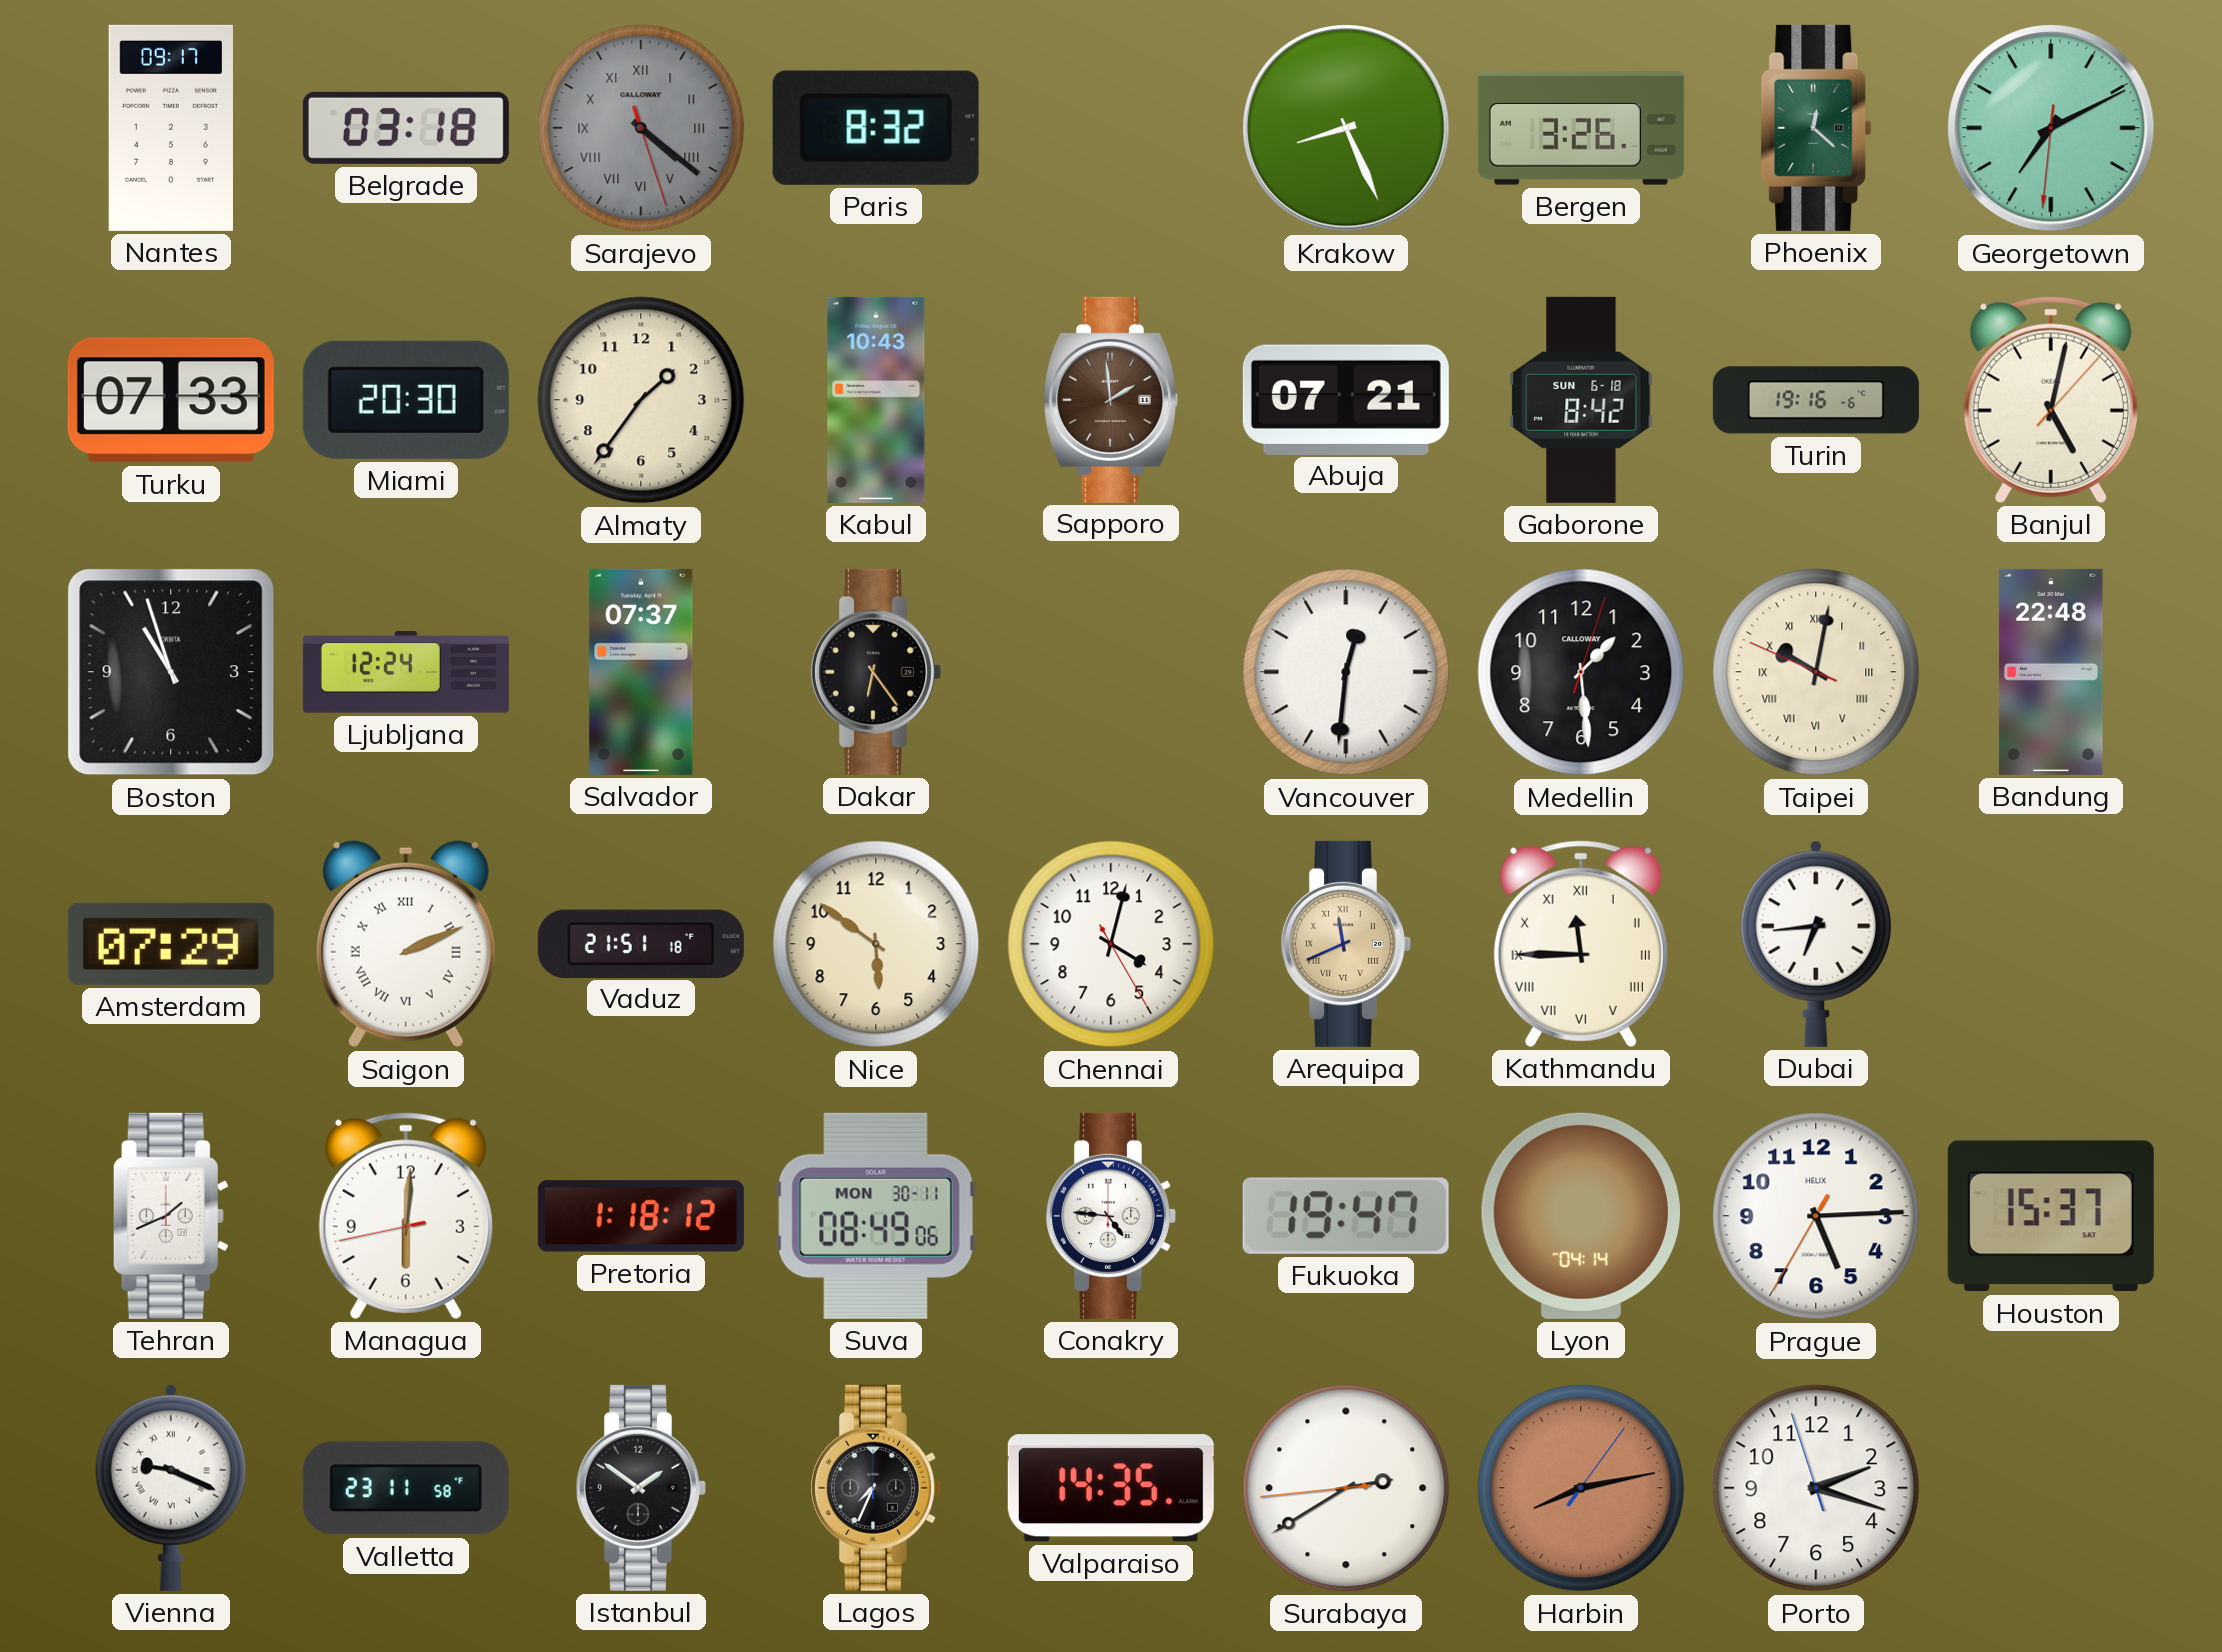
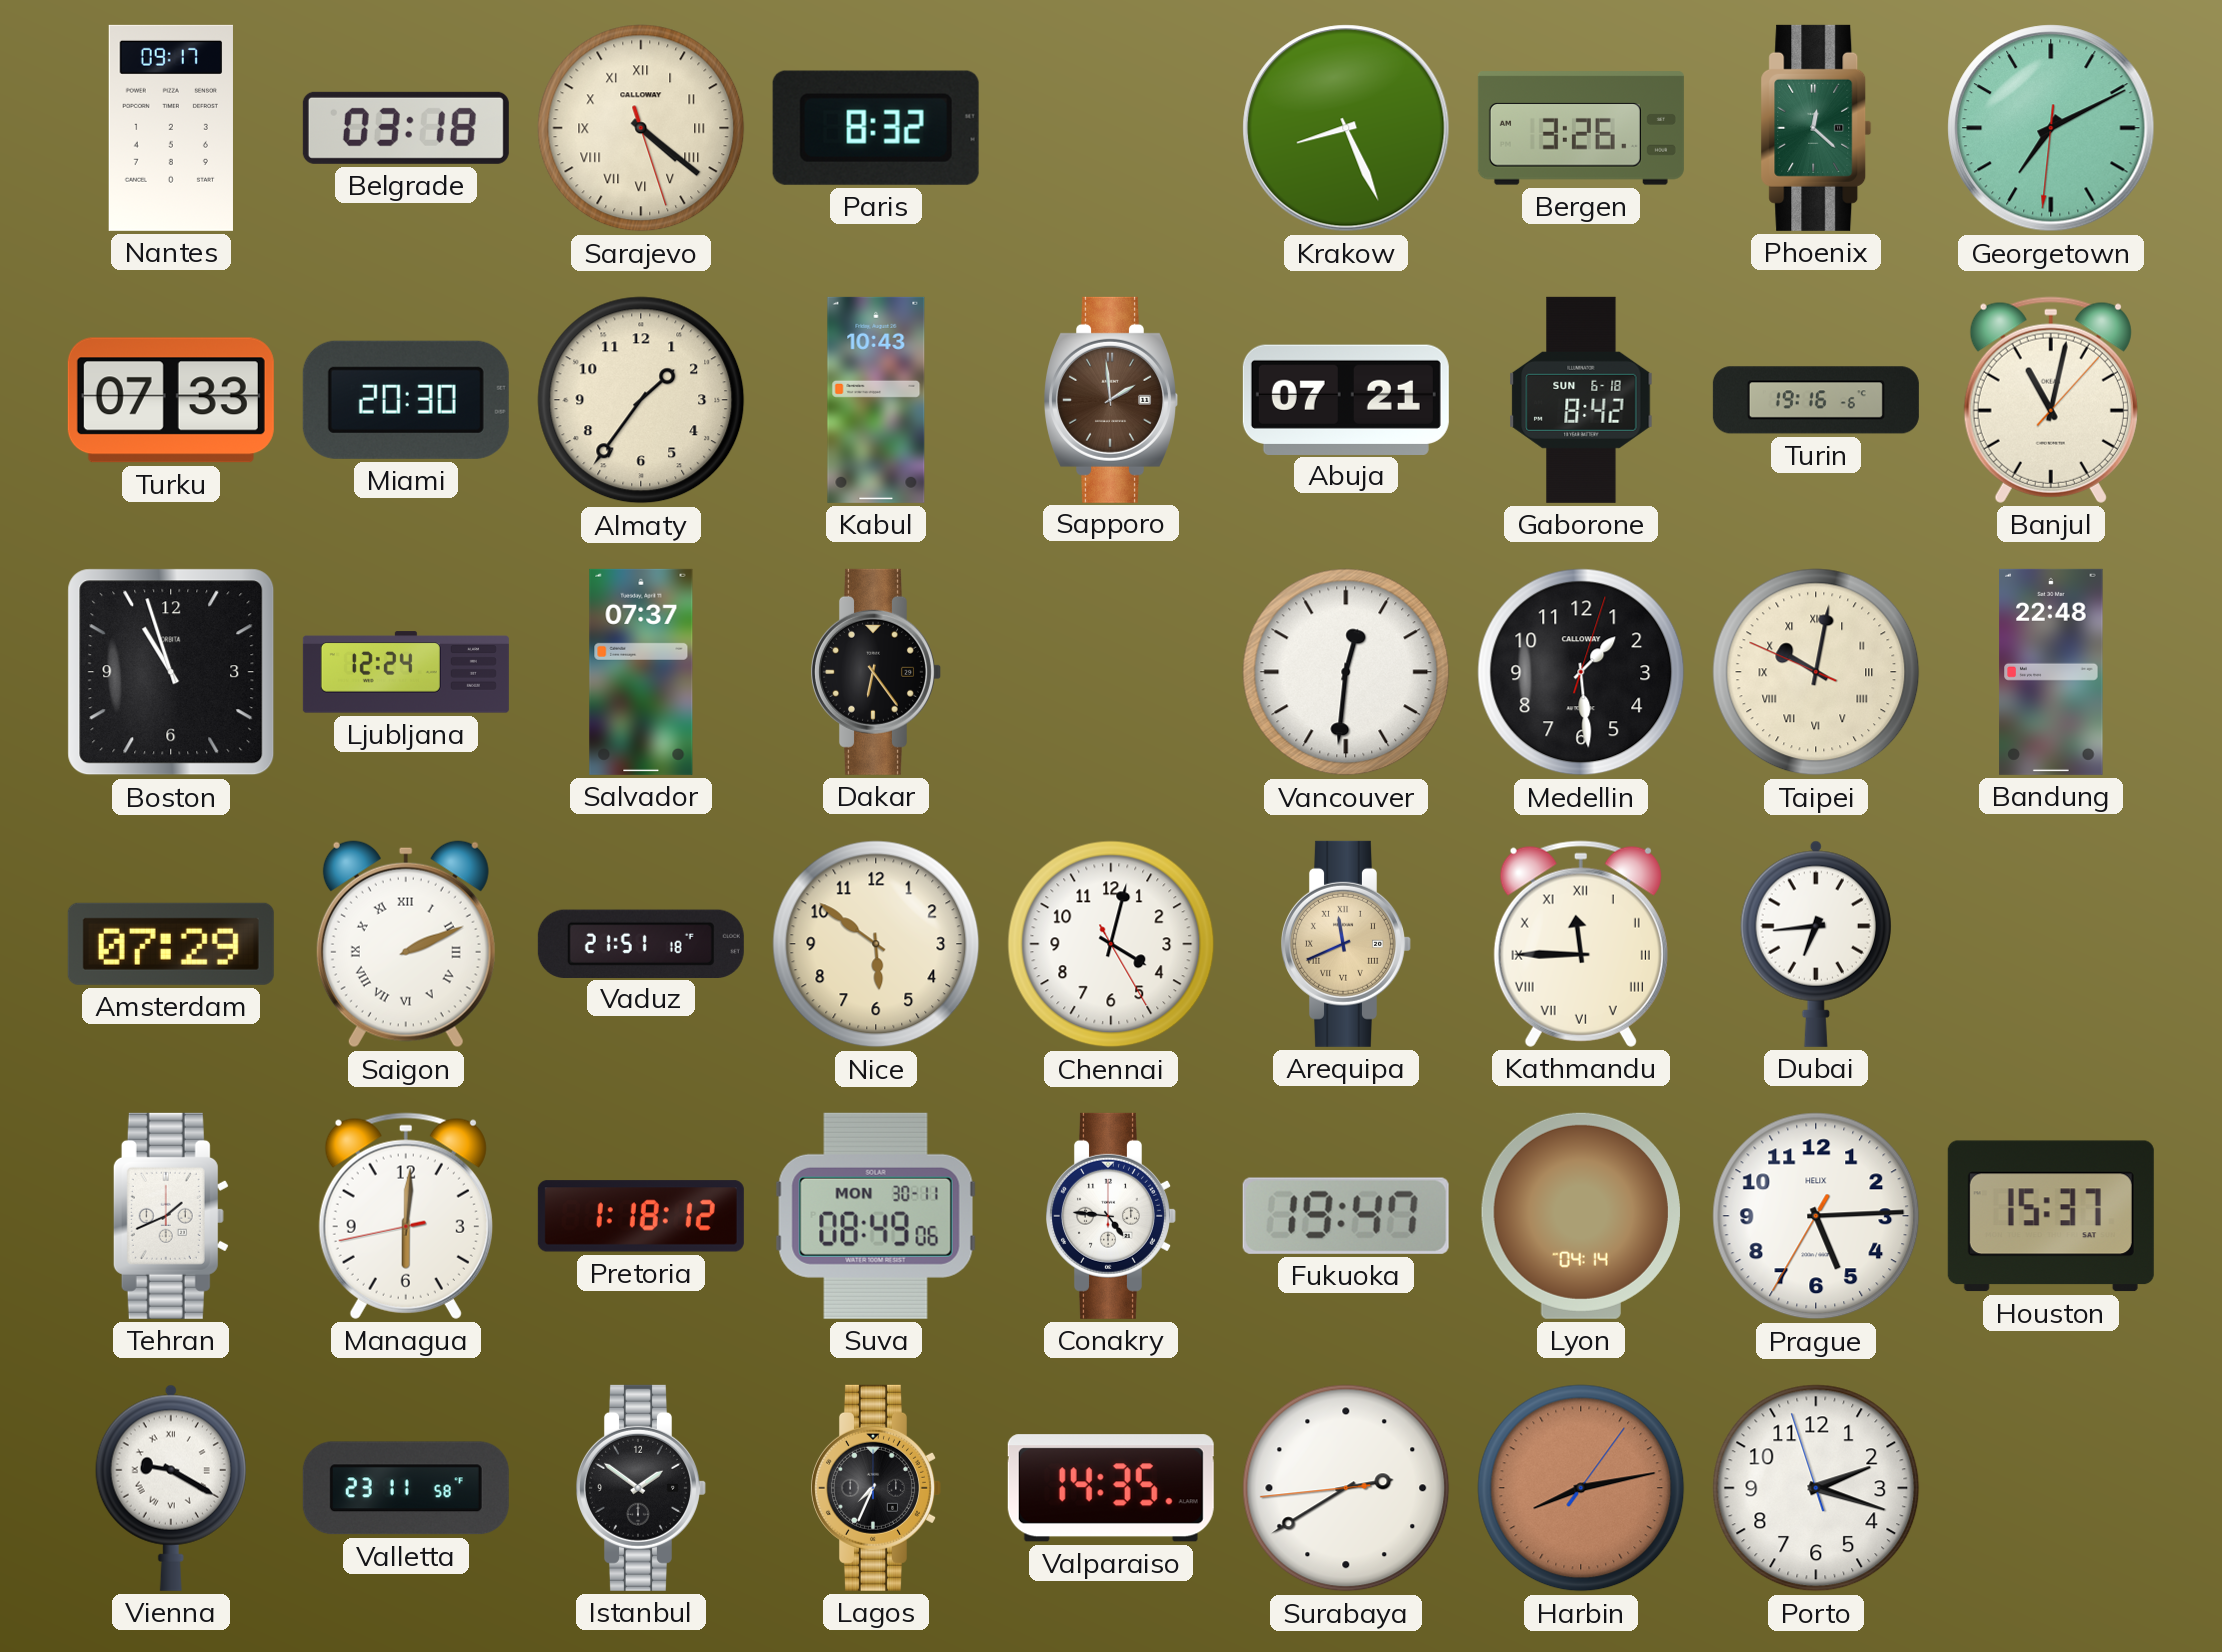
Sarajevo dial: grey -> cream
Banjul: 5:02 -> 11:02
Vienna: 9:19 -> 9:20
